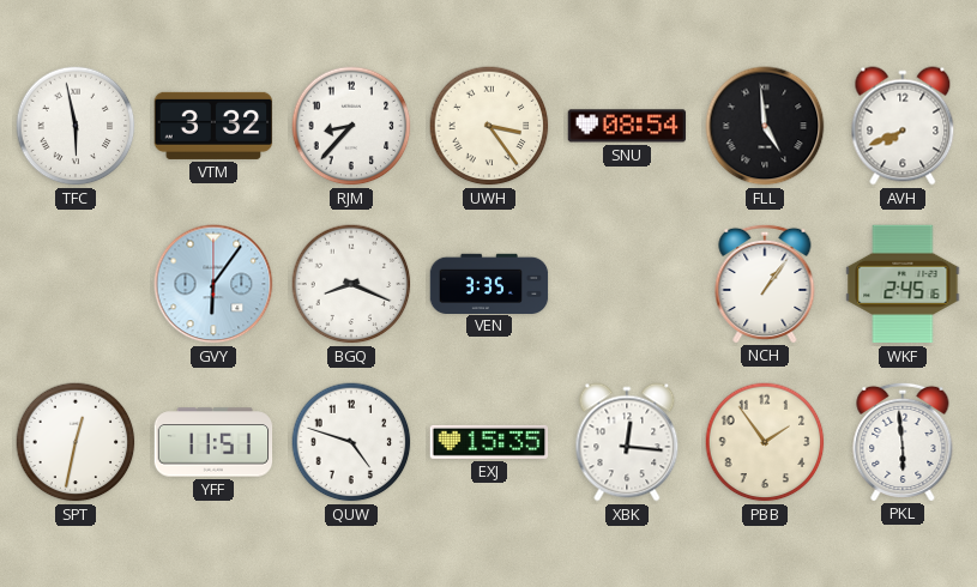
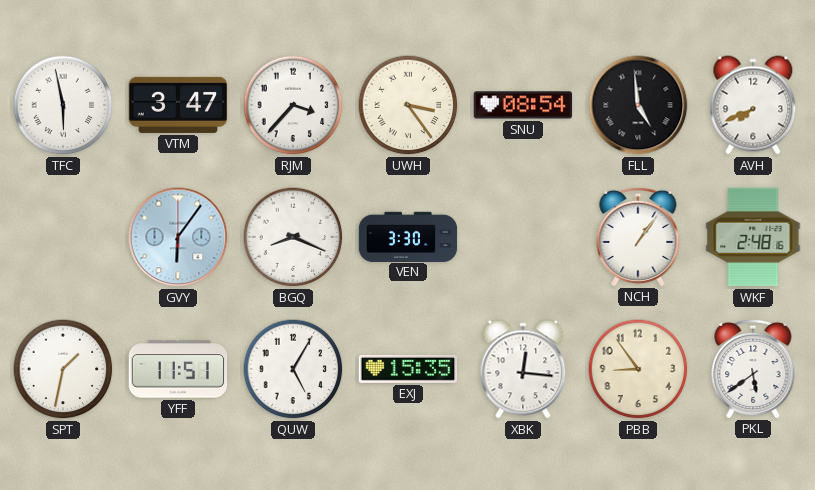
VTM: 3:32 -> 3:47
RJM: 8:37 -> 3:37
VEN: 3:35 -> 3:30
WKF: 2:45 -> 2:48
SPT: 12:32 -> 1:32
QUW: 4:48 -> 5:05
PBB: 1:54 -> 8:54
PKL: 5:59 -> 5:39
